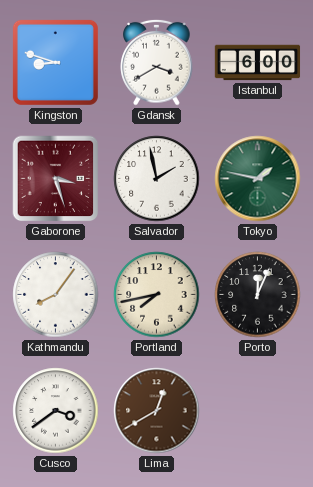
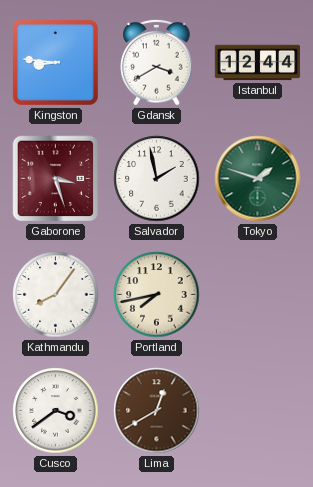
Kingston: 8:48 -> 8:46
Istanbul: 6:00 -> 12:44
Tokyo: 1:47 -> 1:48
Porto: 12:04 -> none
